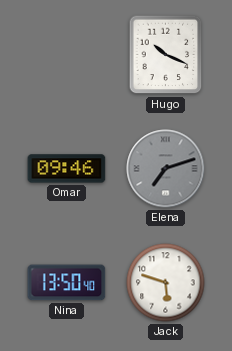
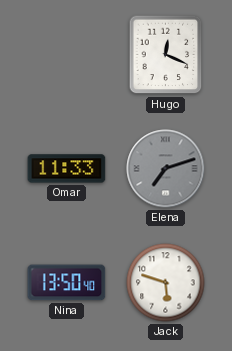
Hugo: 10:19 -> 12:19
Omar: 09:46 -> 11:33
